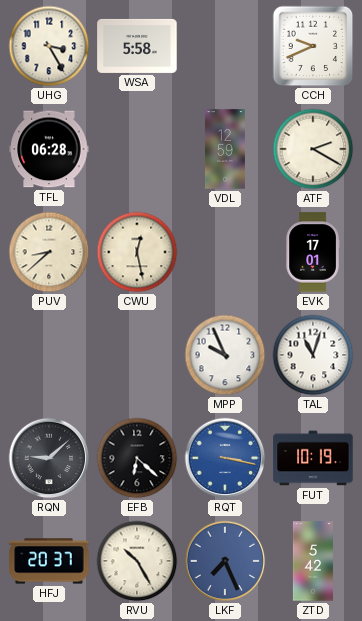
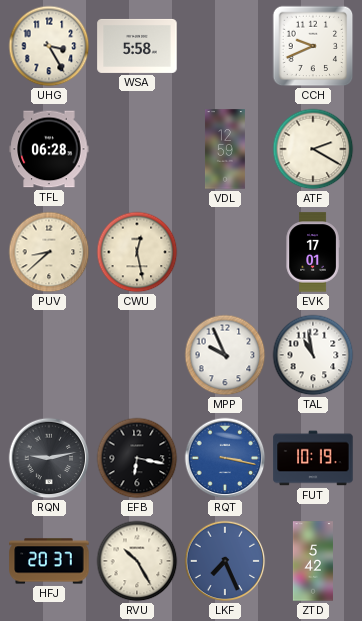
TAL: 11:03 -> 10:58
RQN: 9:08 -> 9:13
EFB: 6:22 -> 6:17
